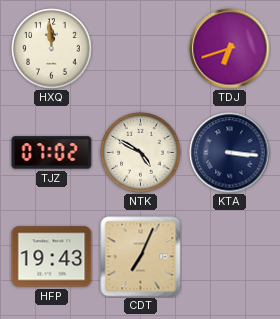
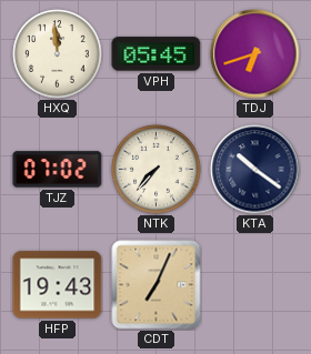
VPH: none -> 05:45
NTK: 4:50 -> 7:37
KTA: 3:16 -> 10:21
